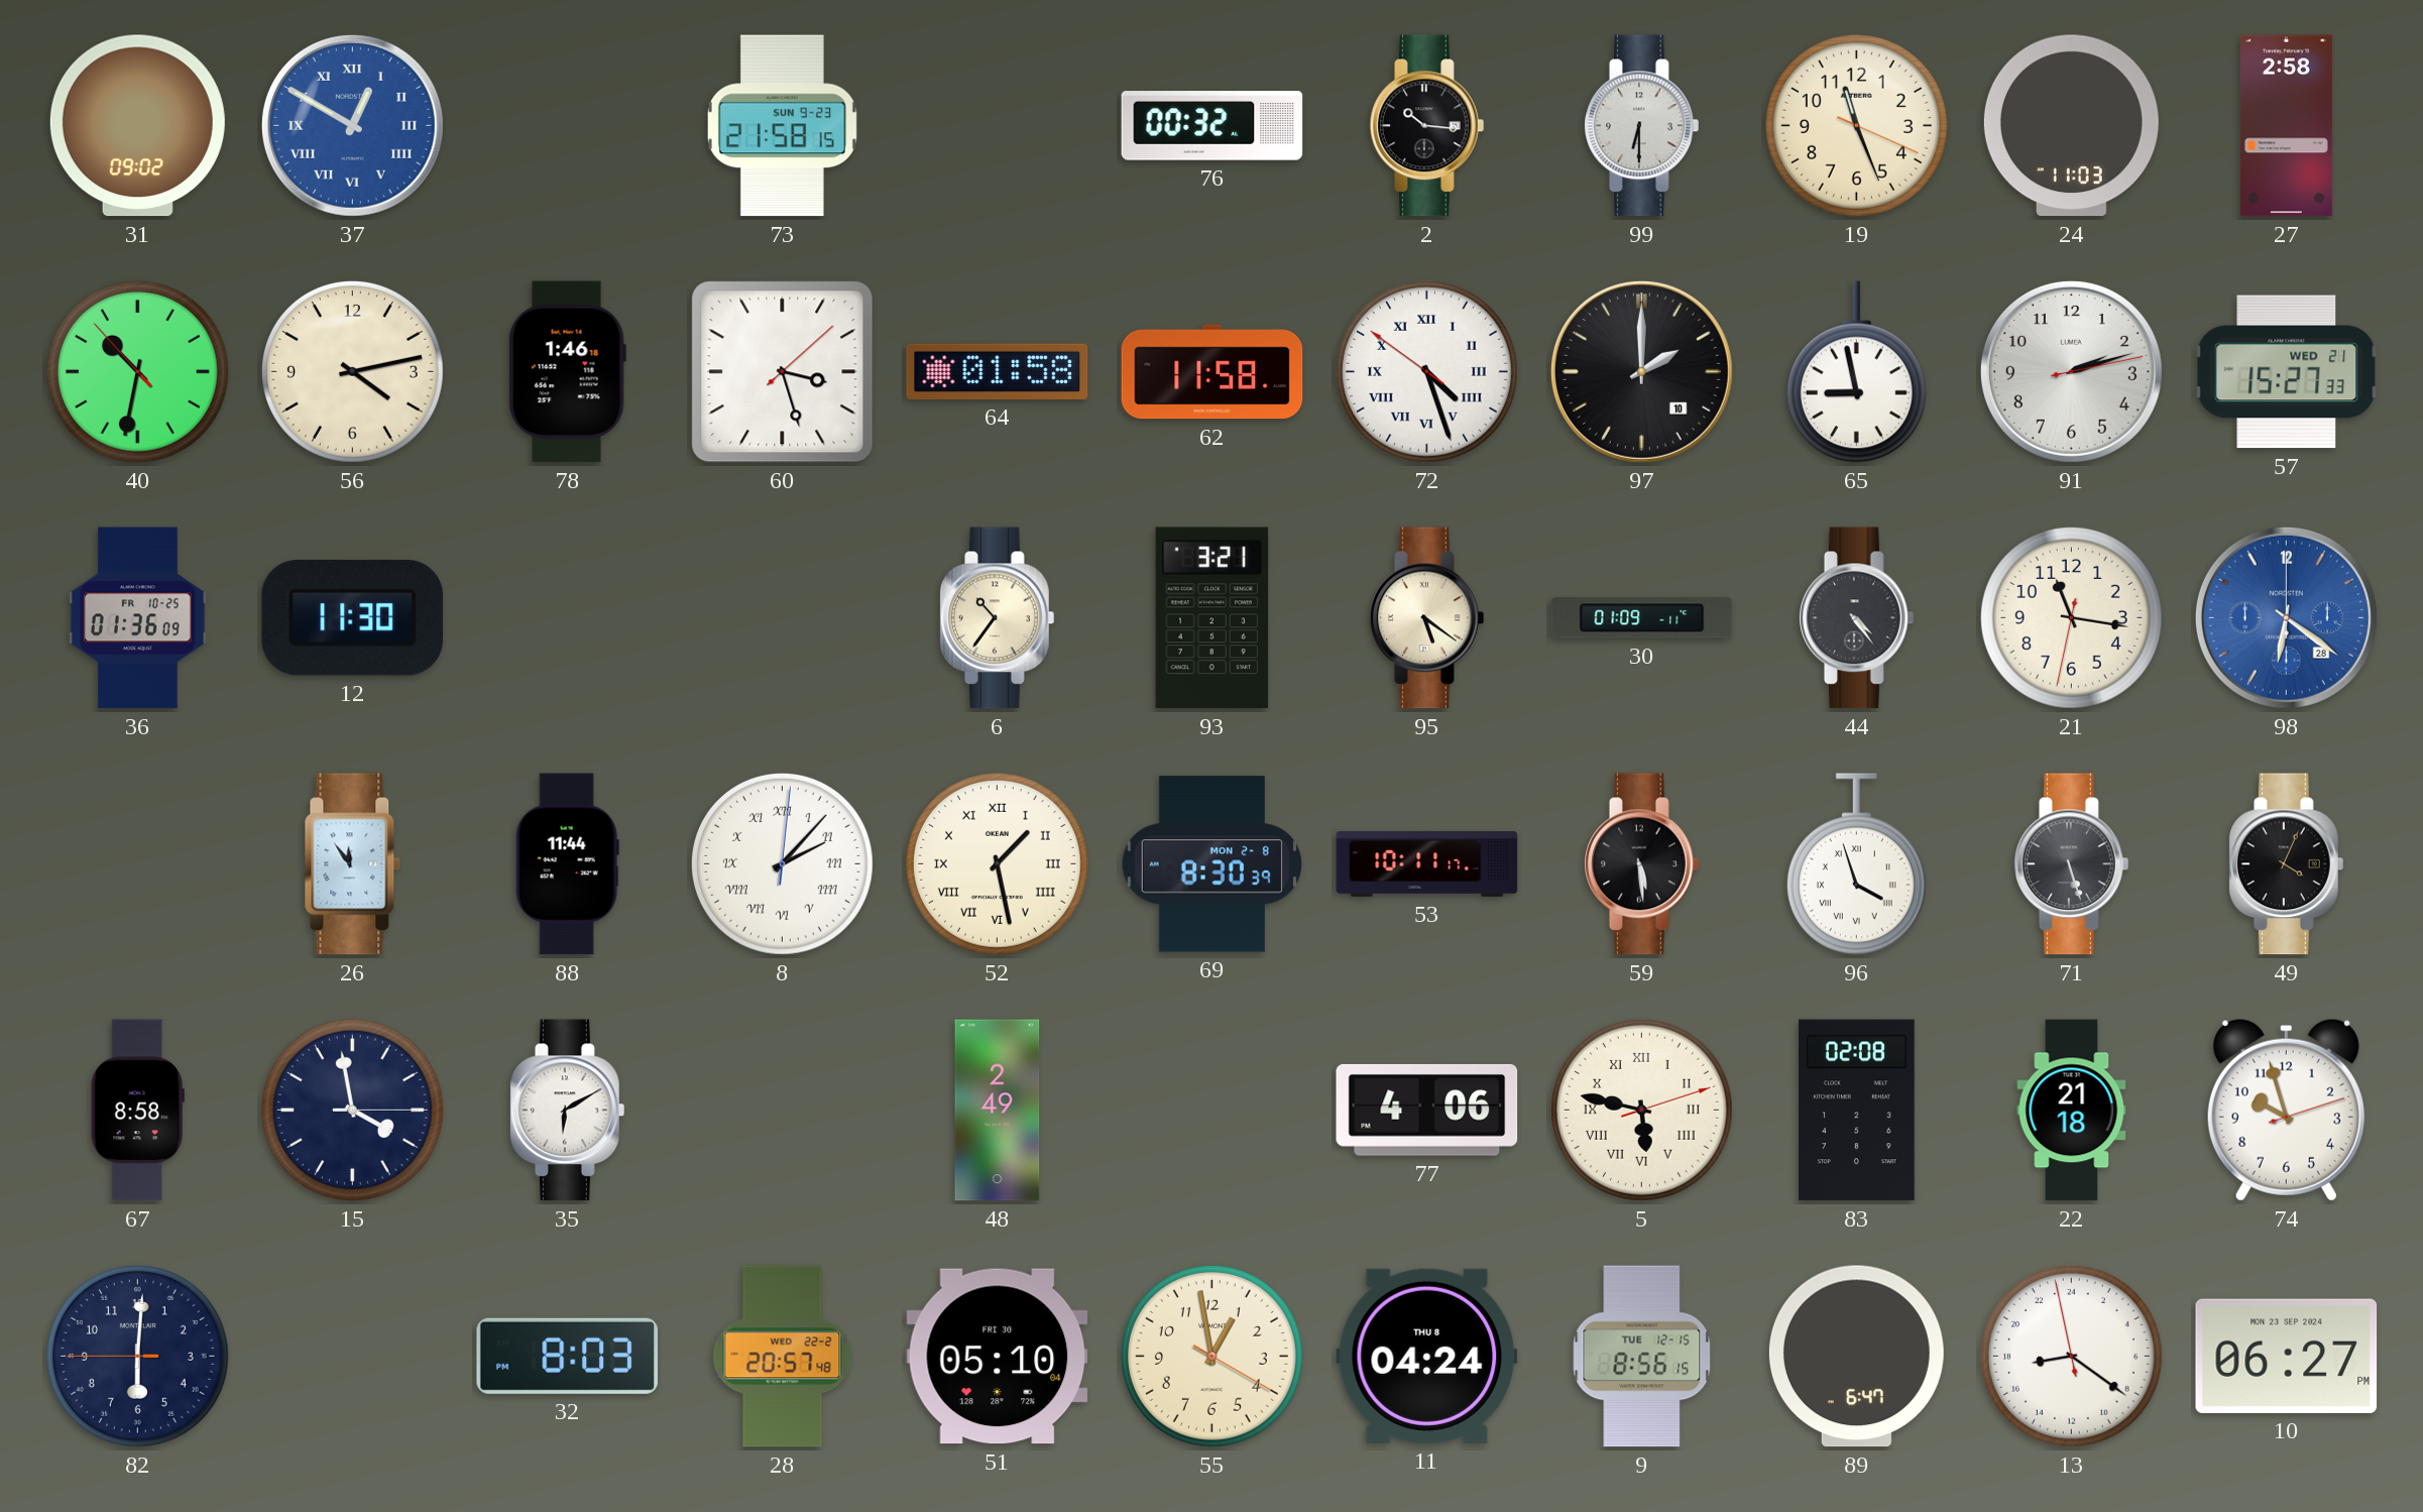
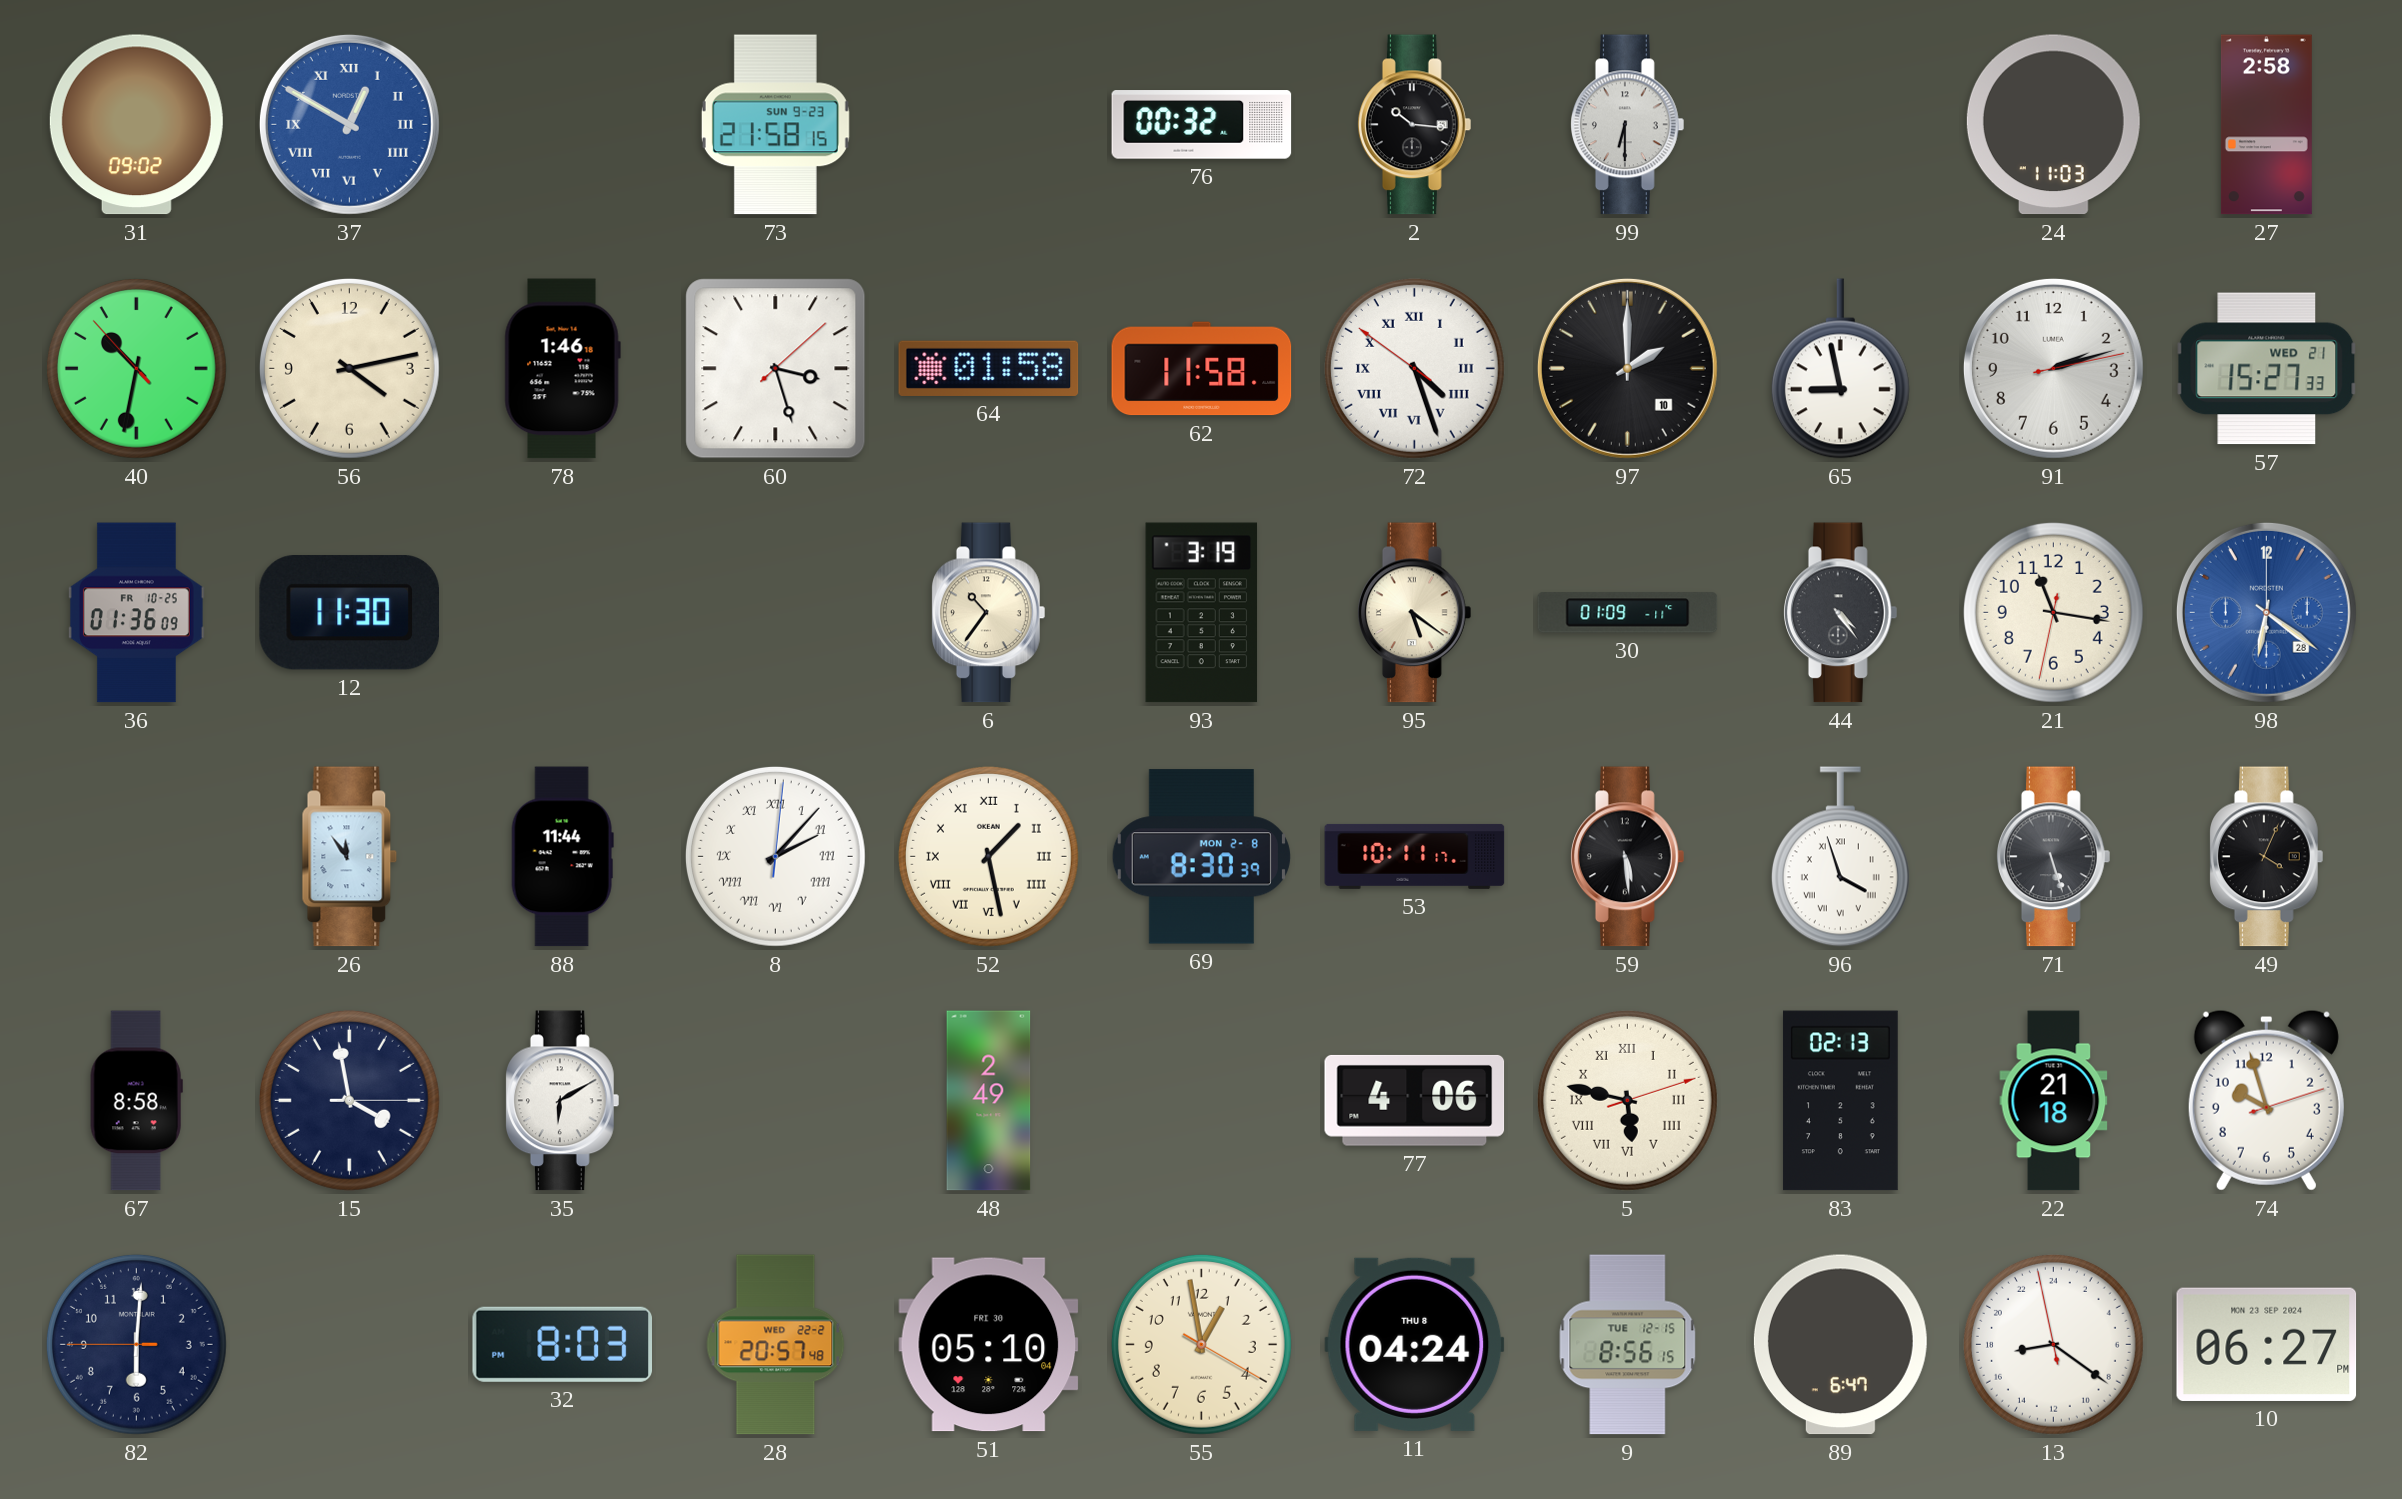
19: 11:26 -> none
93: 3:21 -> 3:19
83: 02:08 -> 02:13
